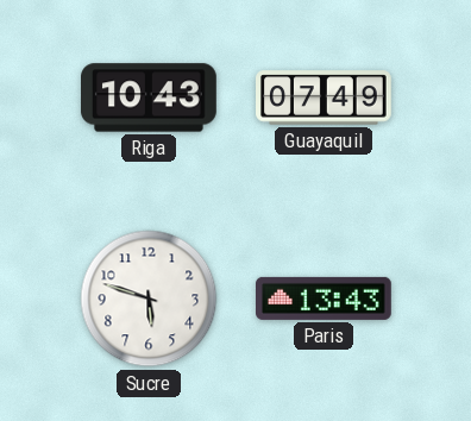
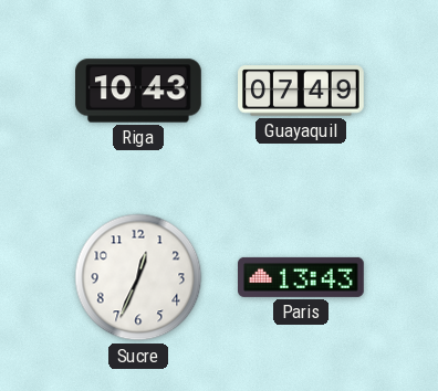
Sucre: 5:48 -> 12:34
